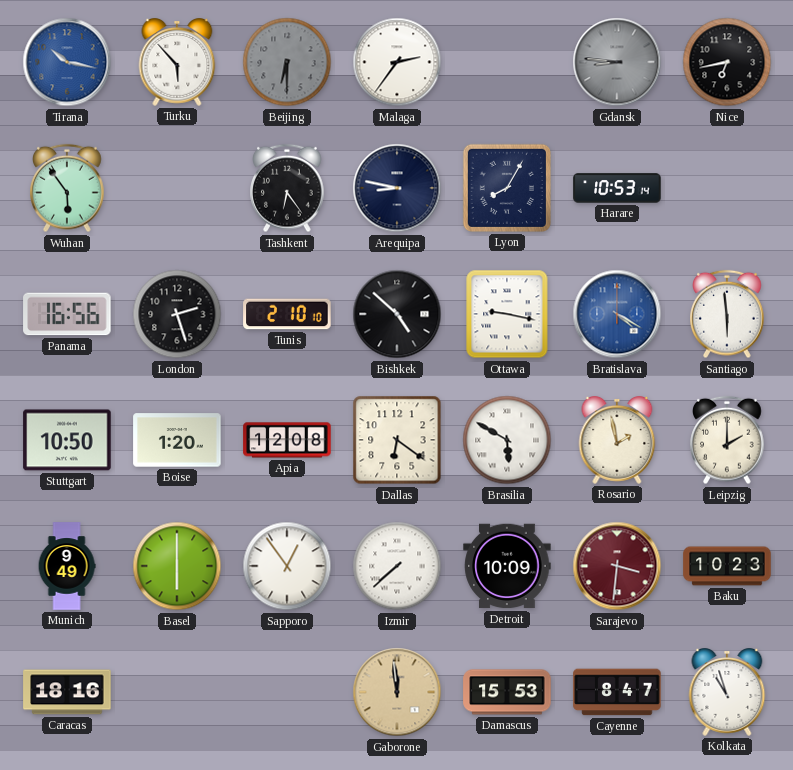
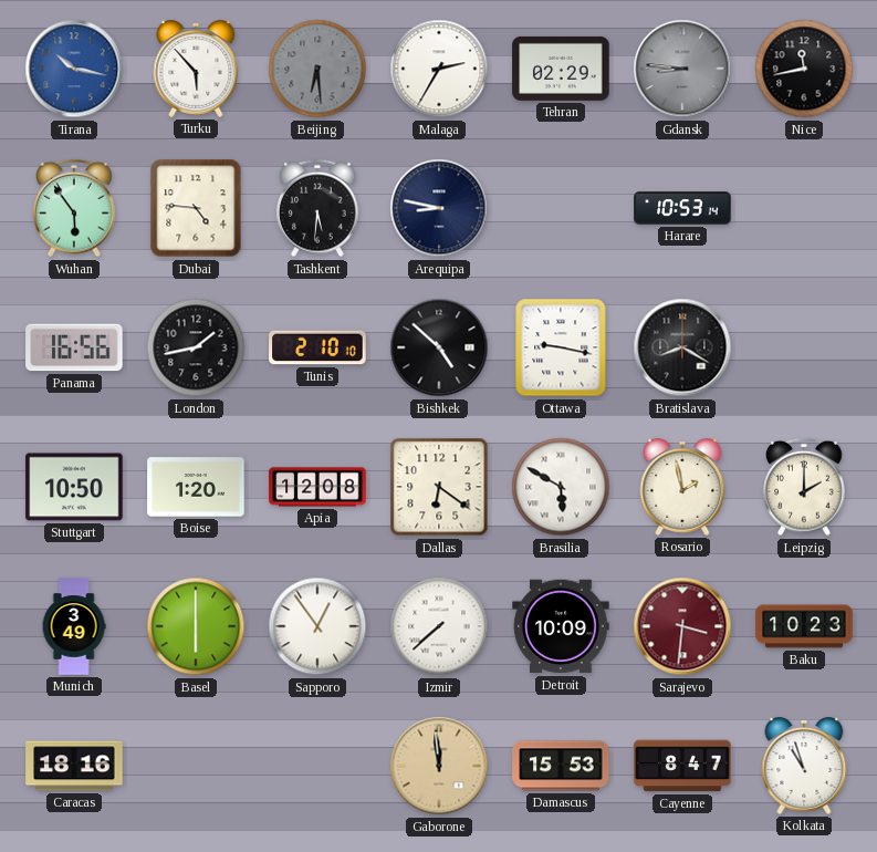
Beijing: 6:30 -> 6:29
Malaga: 2:36 -> 2:35
Tehran: none -> 02:29
Nice: 6:43 -> 11:43
Dubai: none -> 4:46
Tashkent: 6:24 -> 5:31
Lyon: 8:05 -> none
London: 2:27 -> 1:43
Bratislava: 4:20 -> 8:20
Bratislava dial: blue -> black
Santiago: 5:59 -> none
Munich: 9:49 -> 3:49
